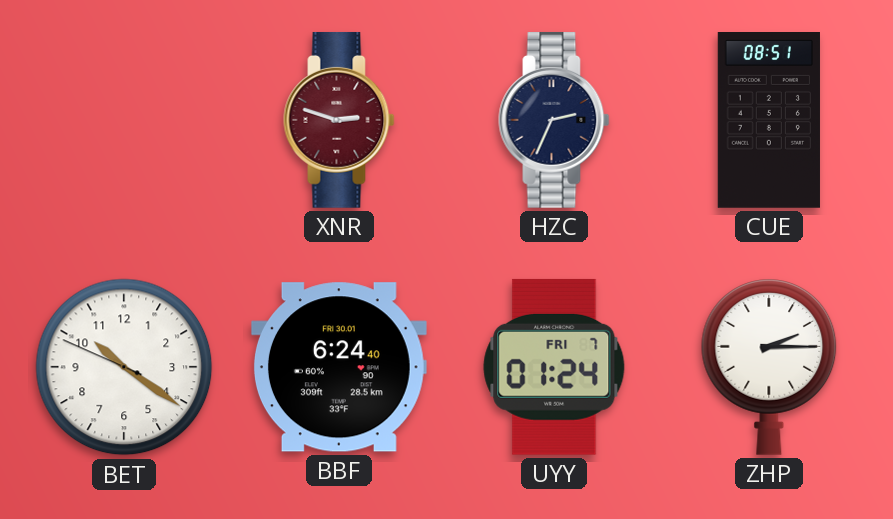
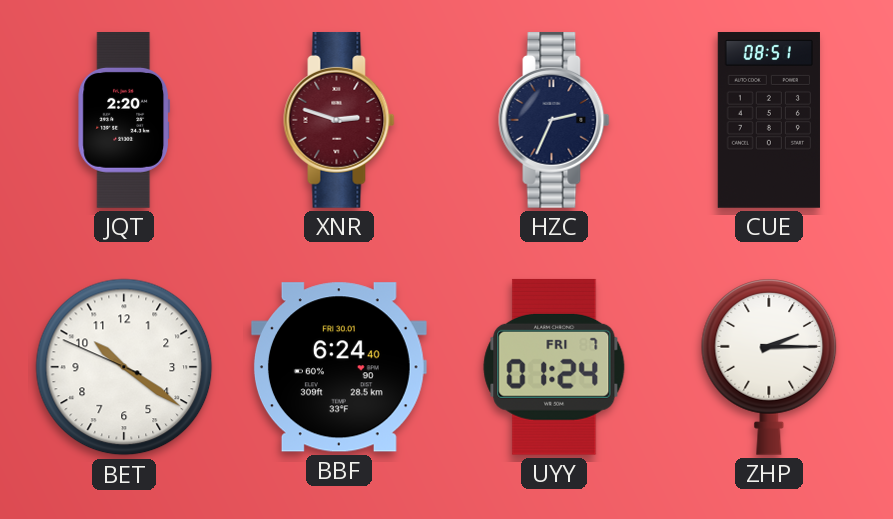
JQT: none -> 2:20
